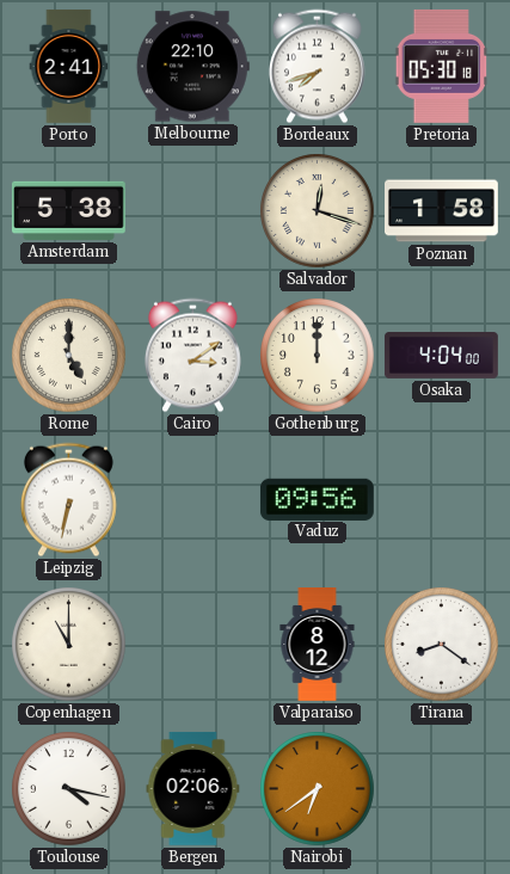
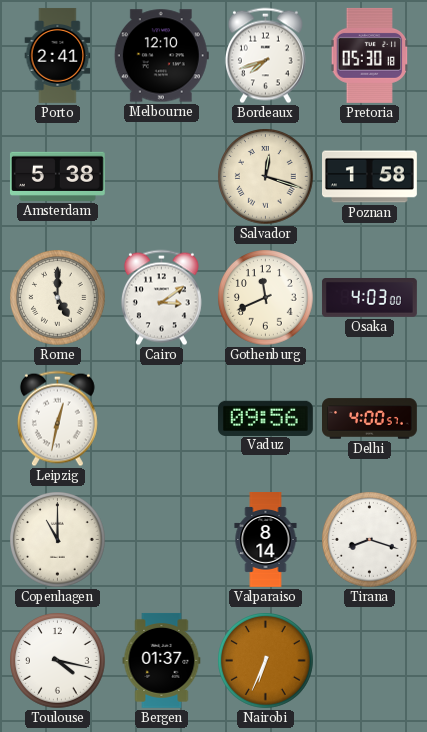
Melbourne: 22:10 -> 12:10
Gothenburg: 12:00 -> 11:41
Osaka: 4:04 -> 4:03
Leipzig: 6:32 -> 12:32
Delhi: none -> 4:00
Valparaiso: 8:12 -> 8:14
Tirana: 8:21 -> 8:18
Bergen: 02:06 -> 01:37
Nairobi: 6:39 -> 6:34
